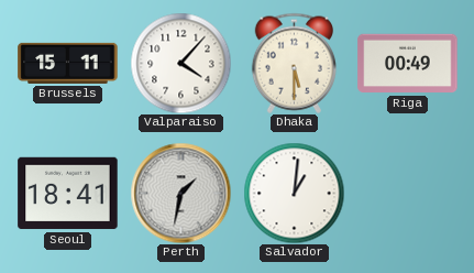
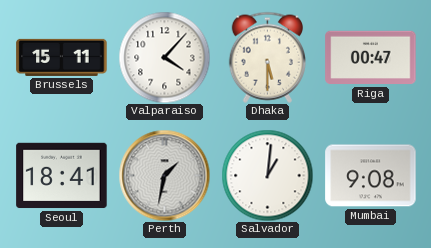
Riga: 00:49 -> 00:47
Mumbai: none -> 9:08
